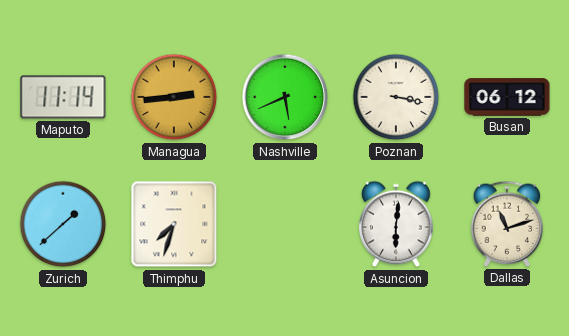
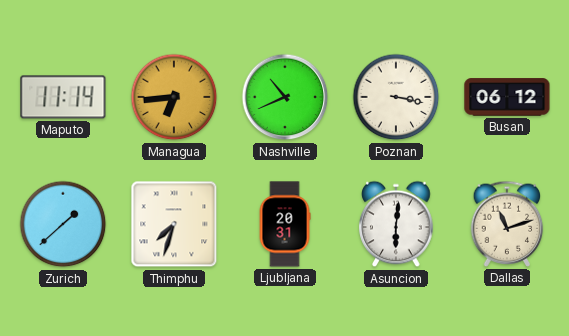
Managua: 2:44 -> 6:44
Nashville: 5:41 -> 10:41
Ljubljana: none -> 20:31
